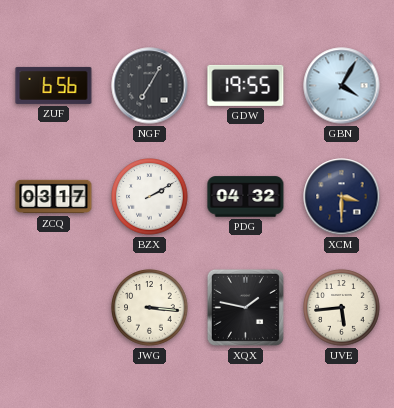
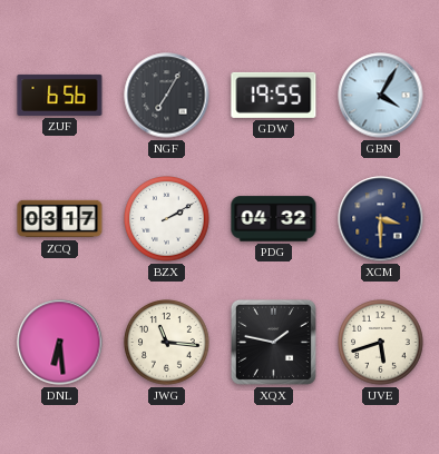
DNL: none -> 6:29
JWG: 3:16 -> 11:16
UVE: 5:44 -> 5:42
